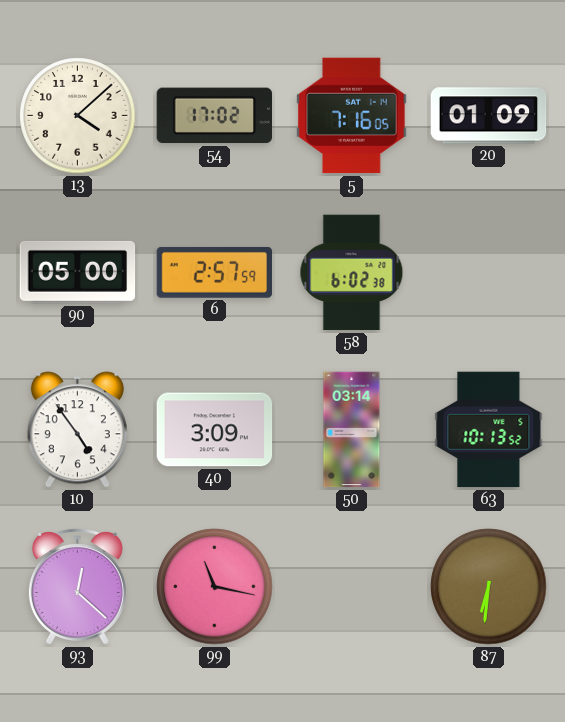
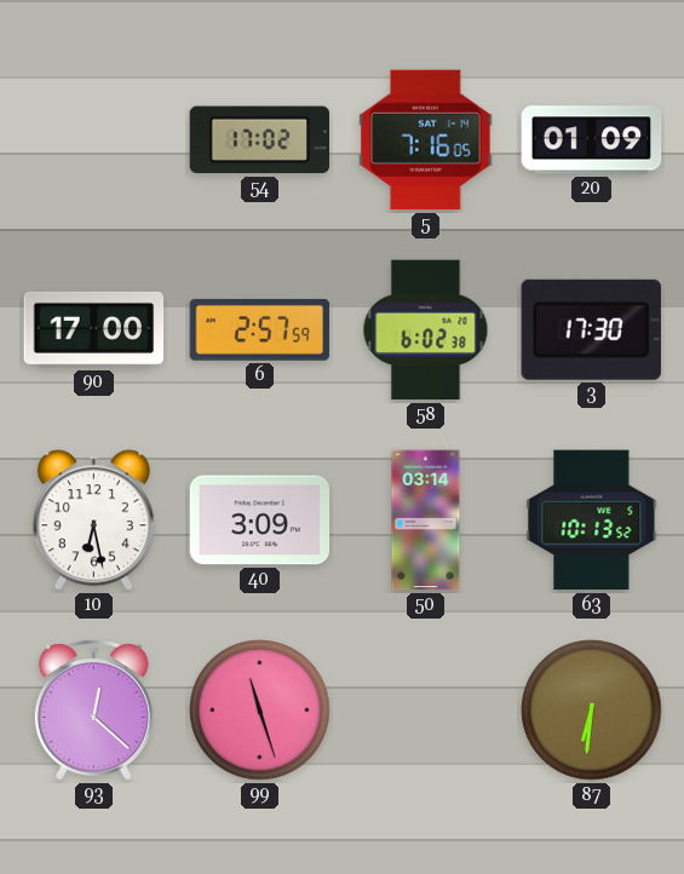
13: 4:08 -> none
90: 05:00 -> 17:00
3: none -> 17:30
10: 4:54 -> 6:28
99: 11:17 -> 11:27
